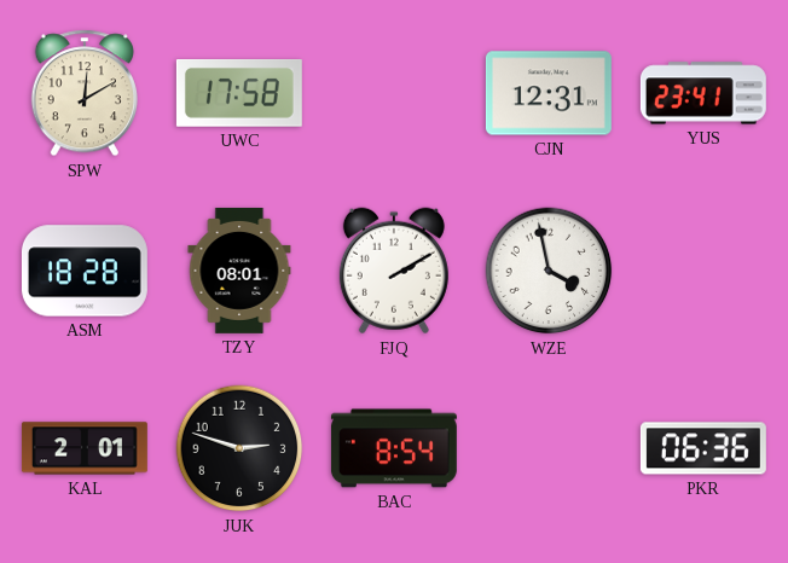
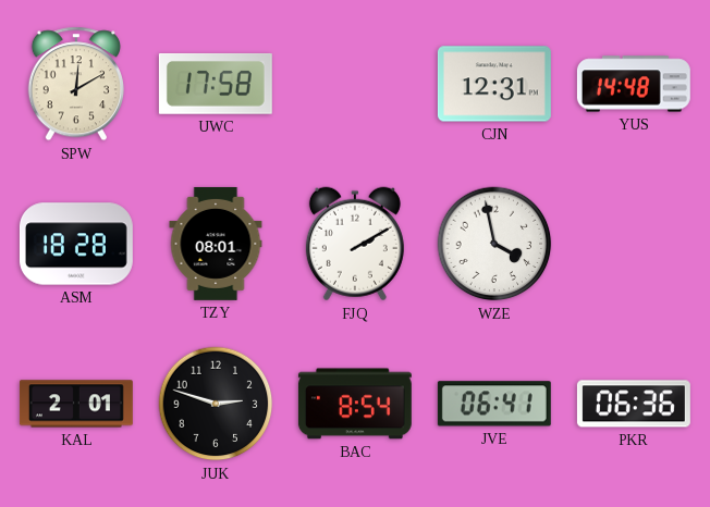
YUS: 23:41 -> 14:48
JVE: none -> 06:41
